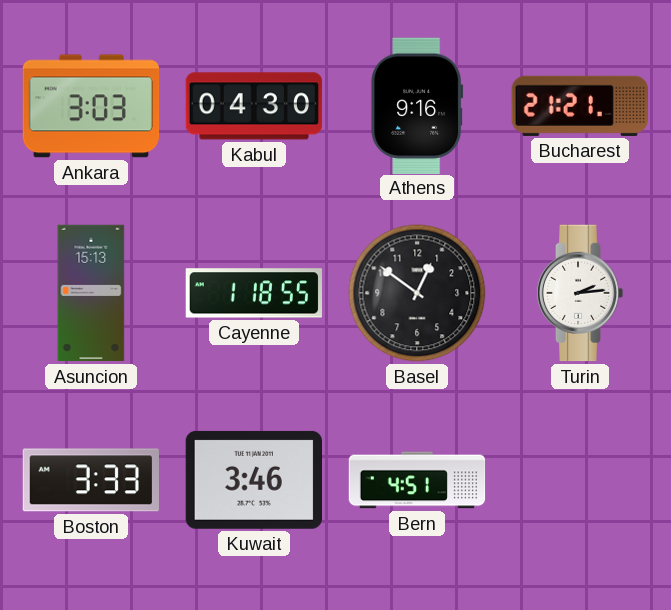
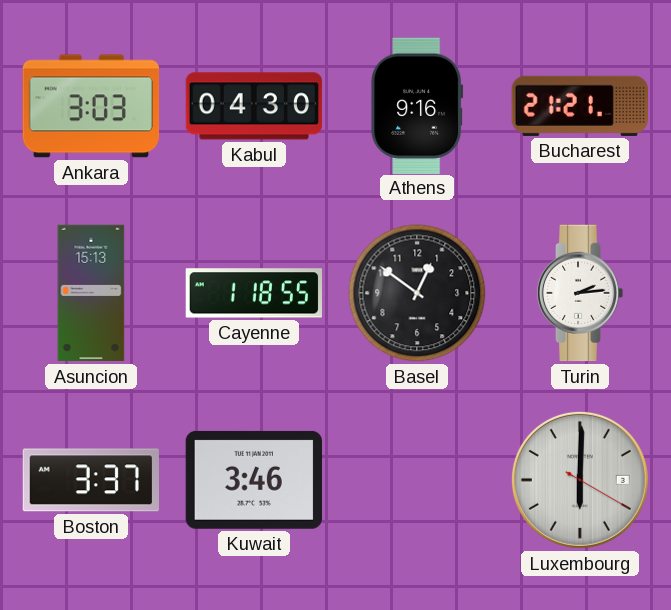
Boston: 3:33 -> 3:37
Bern: 4:51 -> none
Luxembourg: none -> 6:00
